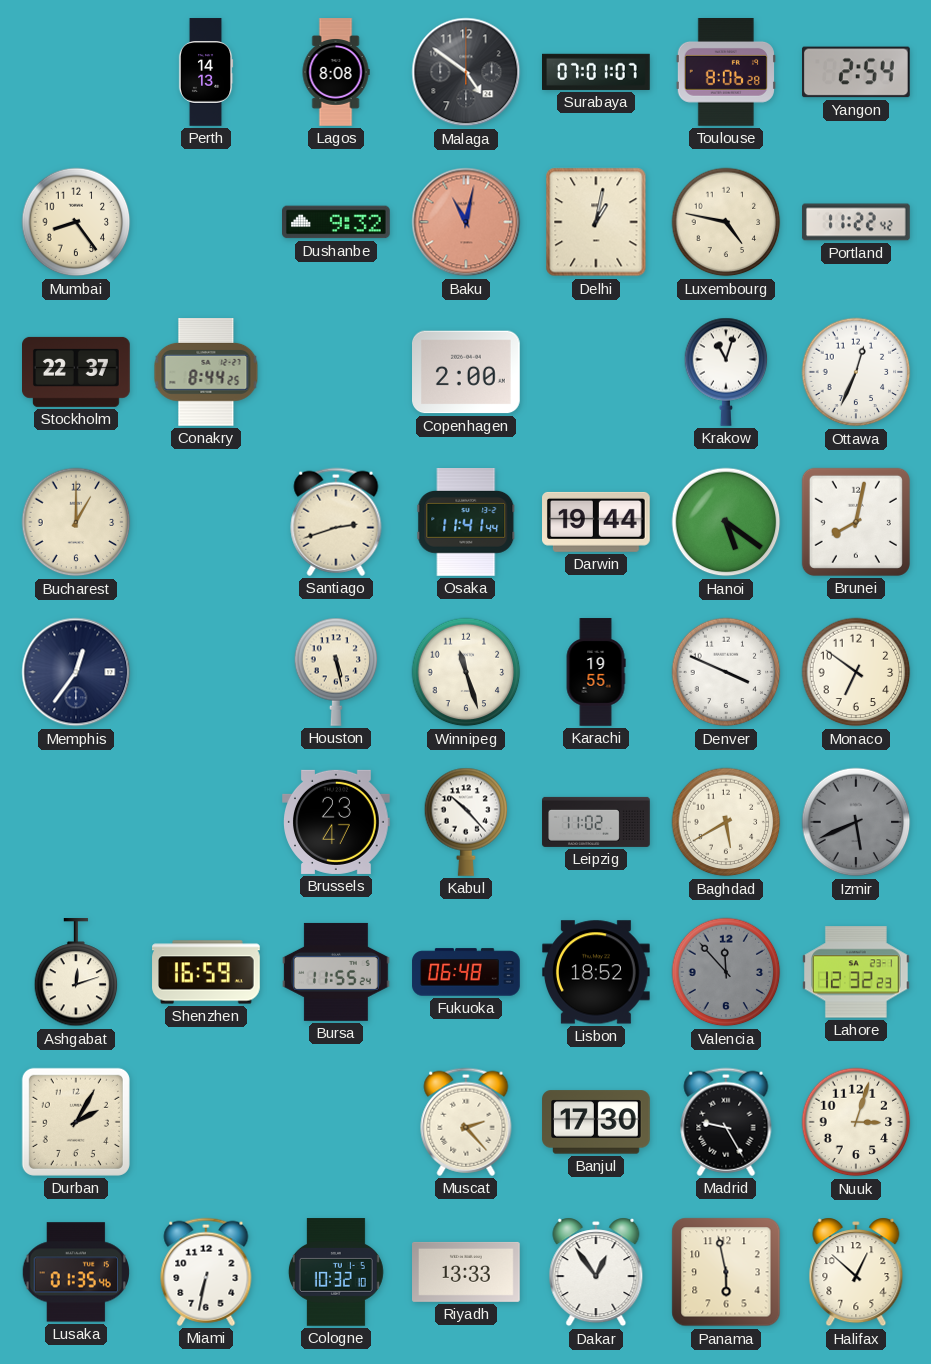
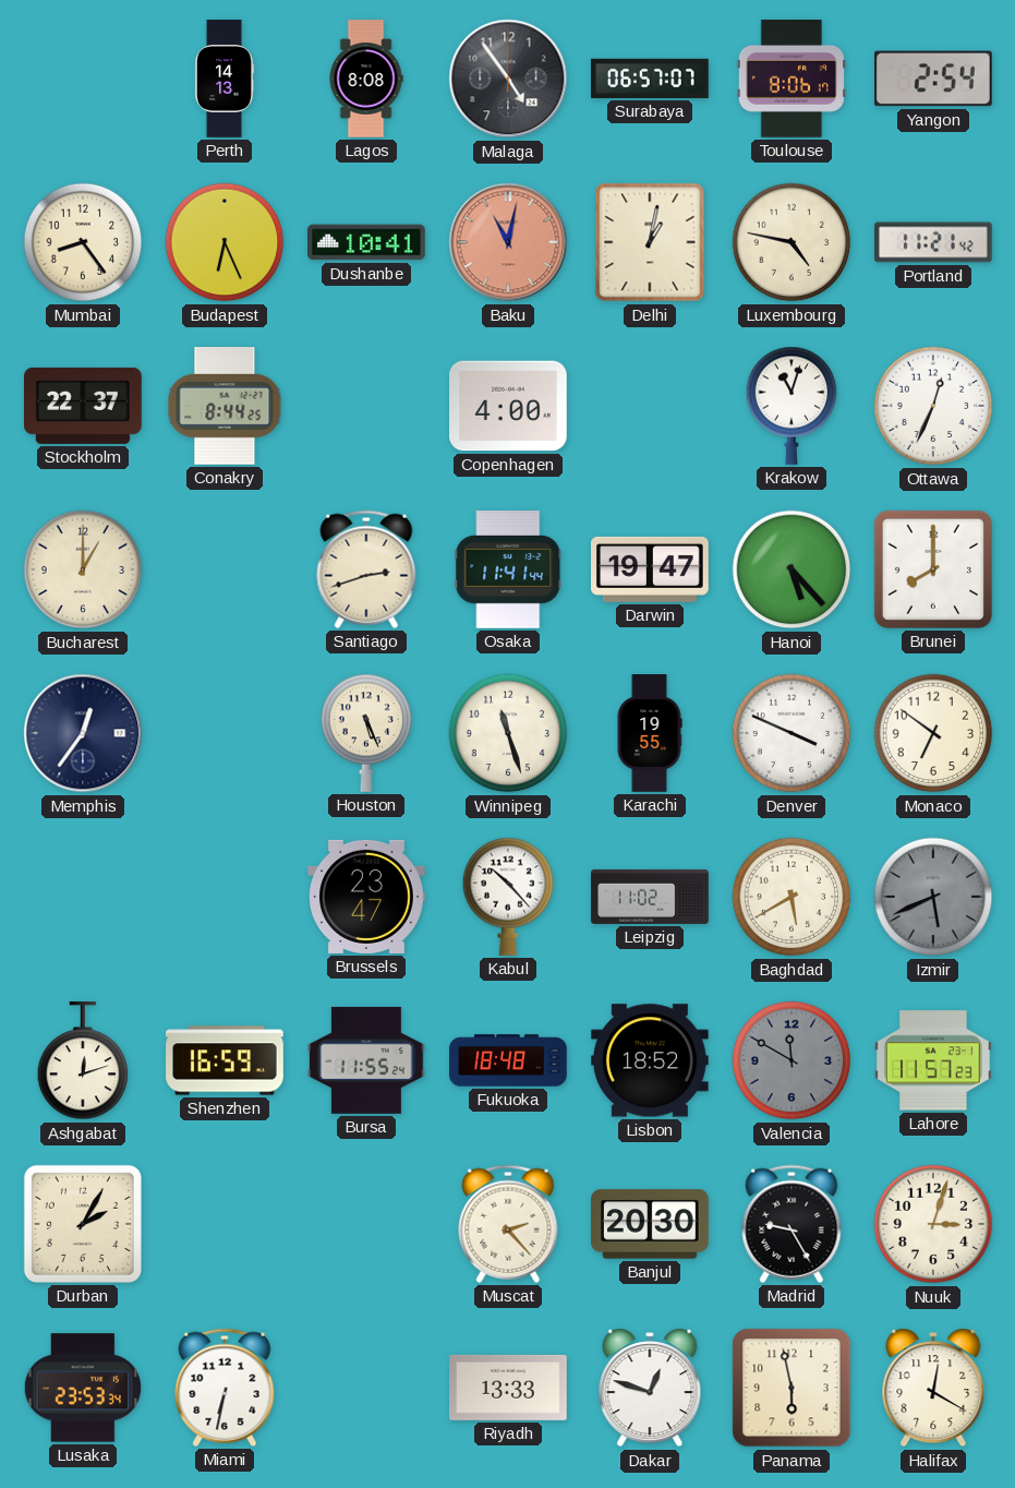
Malaga: 4:51 -> 4:54
Surabaya: 07:01 -> 06:57
Toulouse: 8:06:28 -> 8:06:17
Budapest: none -> 6:26
Dushanbe: 9:32 -> 10:41
Portland: 11:22 -> 11:21
Copenhagen: 2:00 -> 4:00
Darwin: 19:44 -> 19:47
Hanoi: 5:21 -> 5:23
Brunei: 8:02 -> 8:00
Houston: 5:28 -> 5:26
Fukuoka: 06:48 -> 18:48
Valencia: 11:53 -> 11:50
Lahore: 12:32 -> 11:57
Banjul: 17:30 -> 20:30
Lusaka: 01:35 -> 23:53
Cologne: 10:32 -> none
Dakar: 12:54 -> 12:48
Halifax: 12:52 -> 12:20
